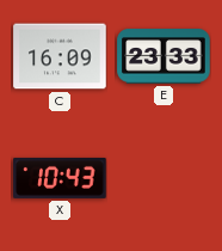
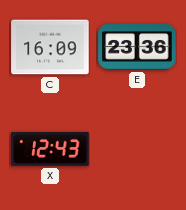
E: 23:33 -> 23:36
X: 10:43 -> 12:43
